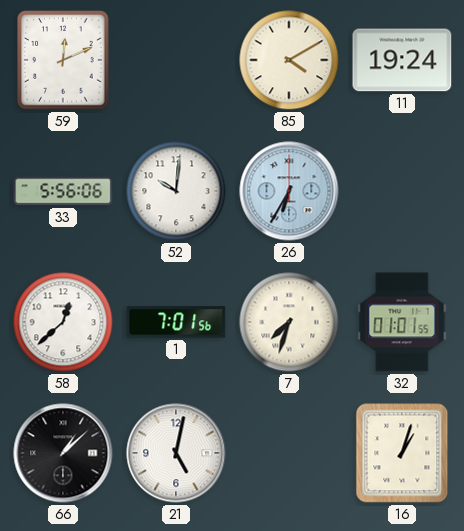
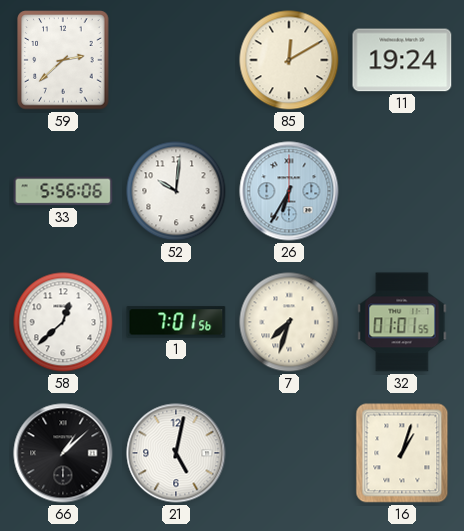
59: 12:11 -> 2:38
85: 4:10 -> 12:10
